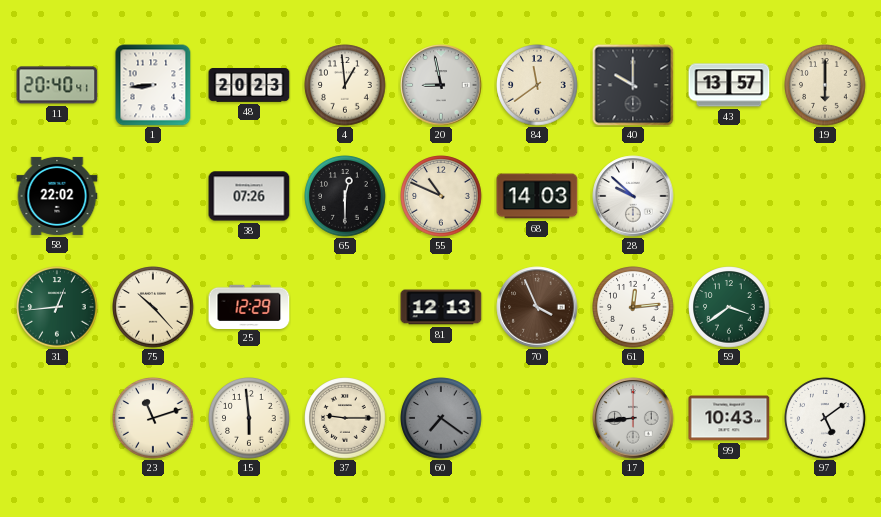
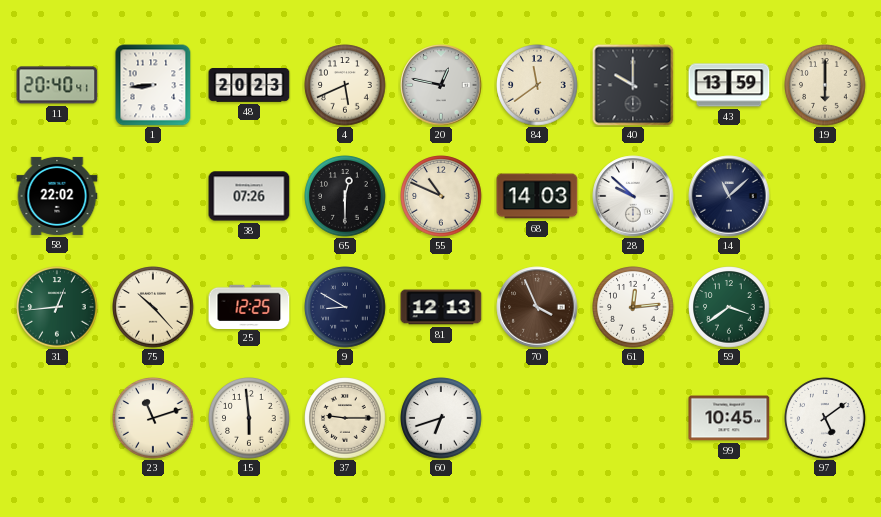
4: 12:59 -> 5:41
20: 8:58 -> 12:47
43: 13:57 -> 13:59
14: none -> 11:08
25: 12:29 -> 12:25
9: none -> 8:50
60: 7:21 -> 6:42
60 dial: grey -> white
17: 8:44 -> none
99: 10:43 -> 10:45
